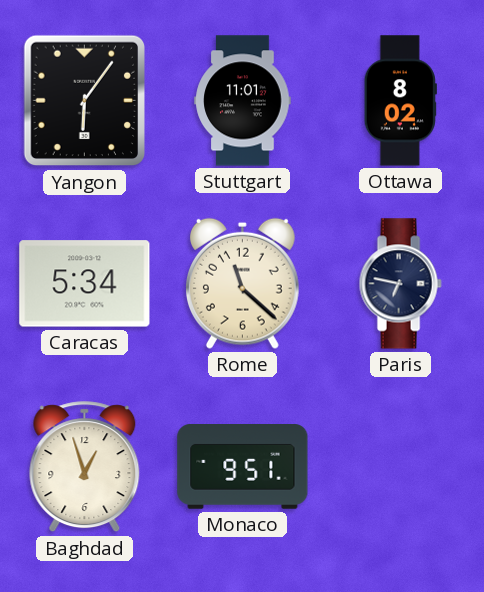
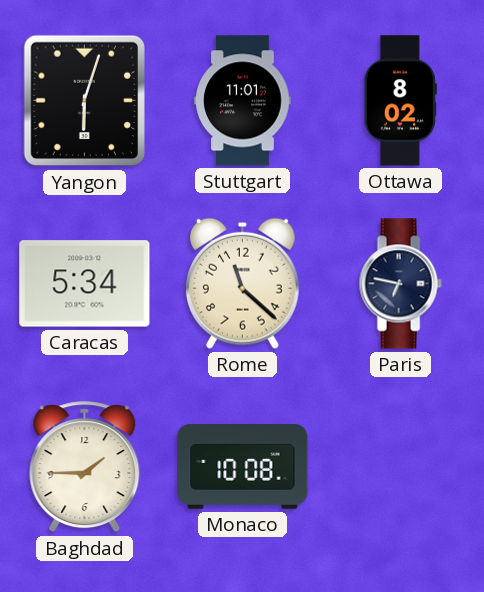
Yangon: 6:06 -> 6:03
Baghdad: 12:57 -> 1:45
Monaco: 9:51 -> 10:08
